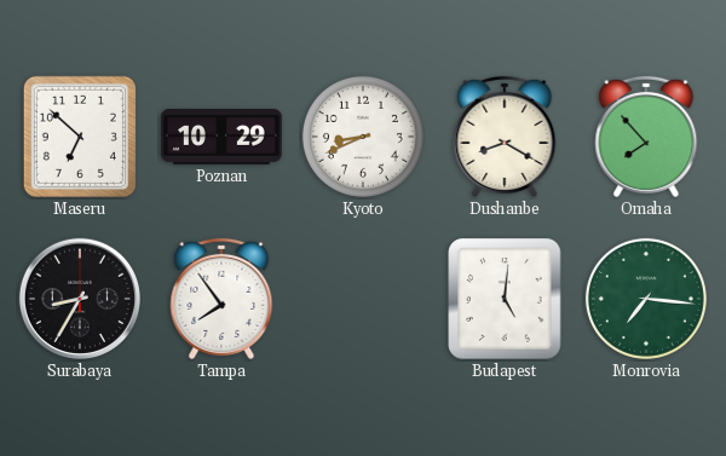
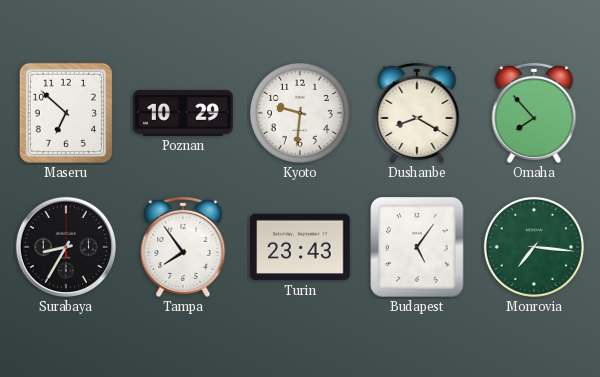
Kyoto: 8:41 -> 9:31
Turin: none -> 23:43
Budapest: 5:01 -> 5:06
